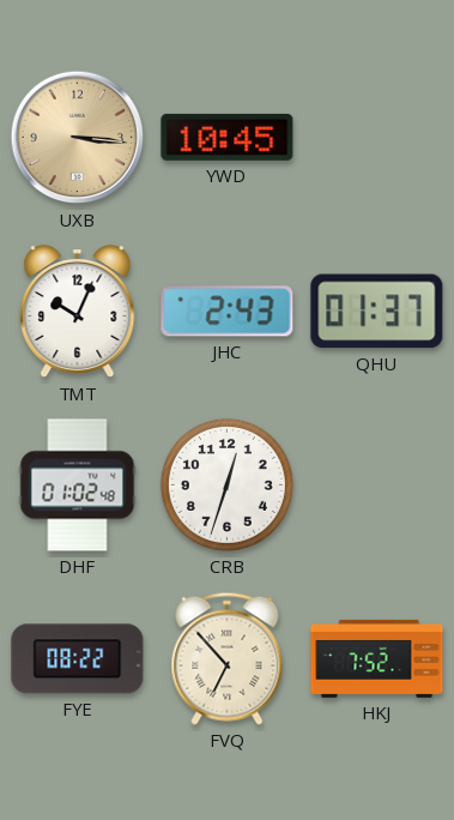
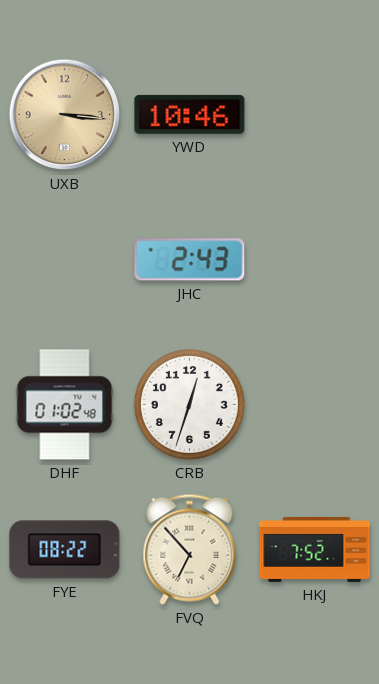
YWD: 10:45 -> 10:46
TMT: 10:04 -> none
QHU: 01:37 -> none
